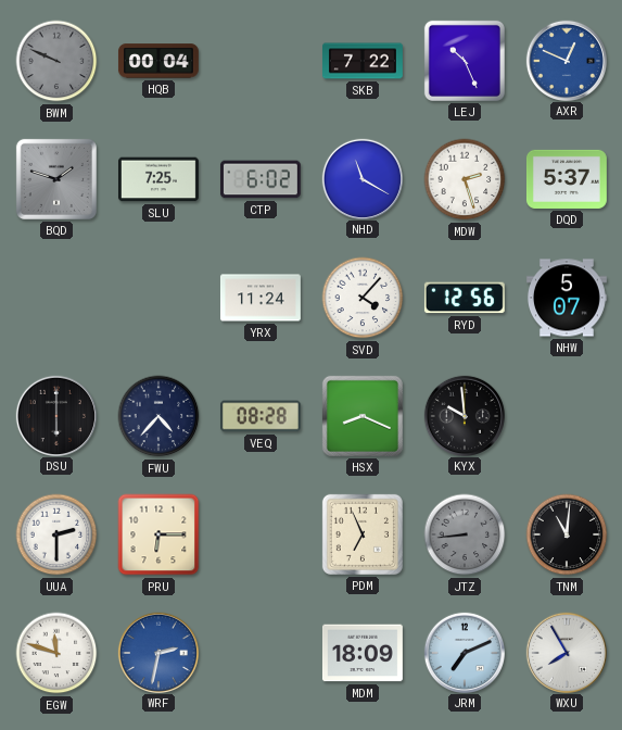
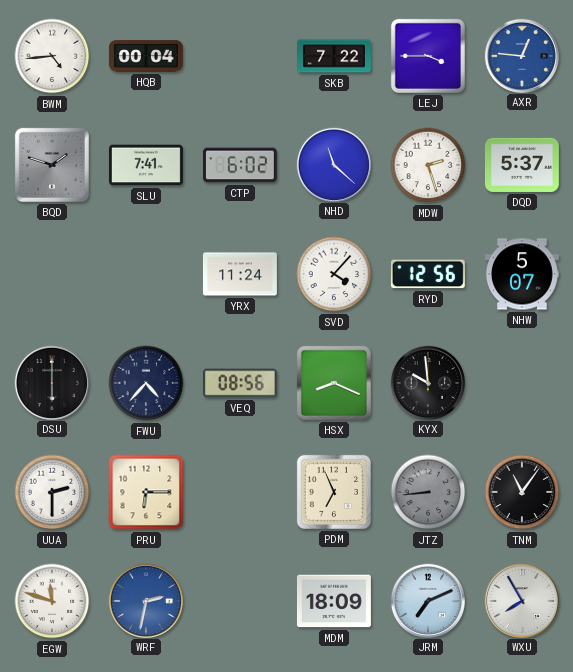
BWM: 9:49 -> 4:44
BWM dial: grey -> white
LEJ: 10:26 -> 3:45
AXR: 12:49 -> 12:46
SLU: 7:25 -> 7:41
NHD: 11:20 -> 11:22
VEQ: 08:28 -> 08:56
TNM: 11:01 -> 11:06
